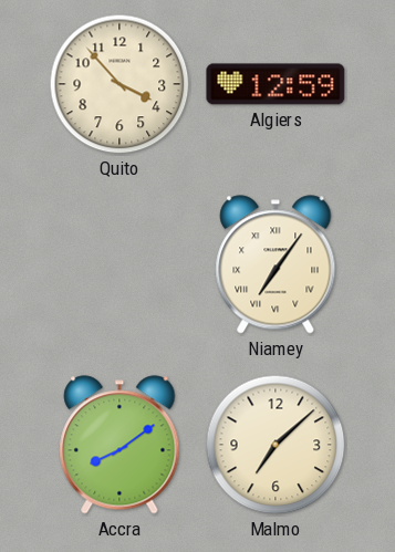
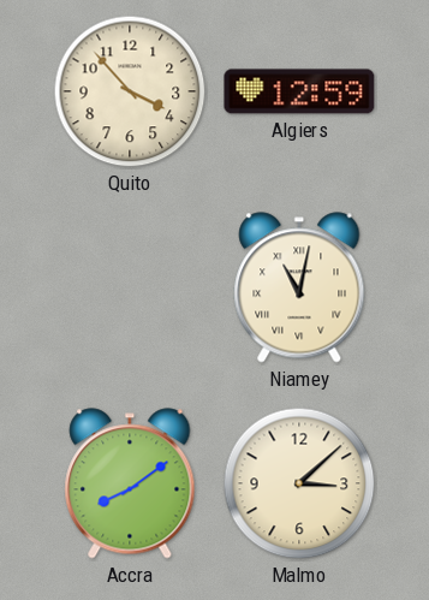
Niamey: 7:06 -> 11:02
Malmo: 7:08 -> 3:08
